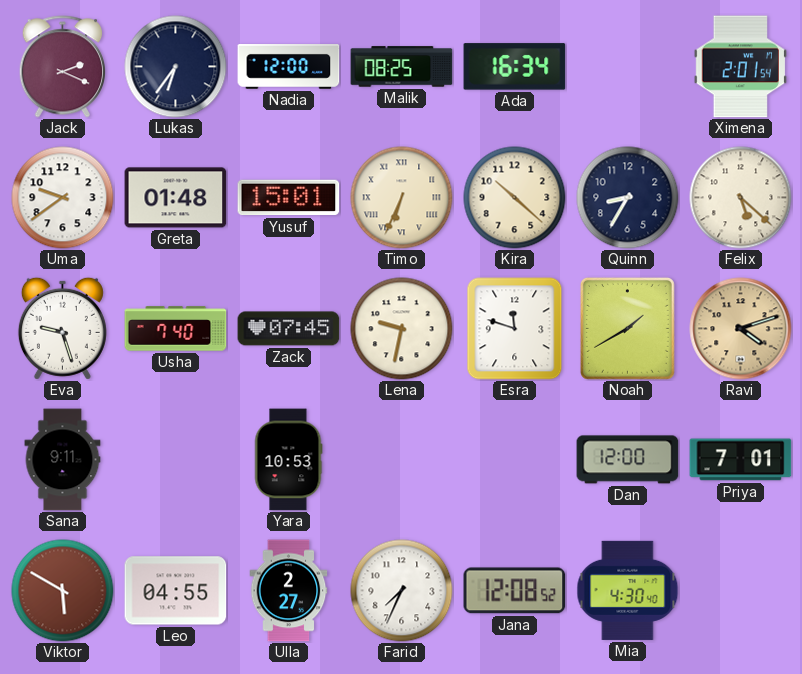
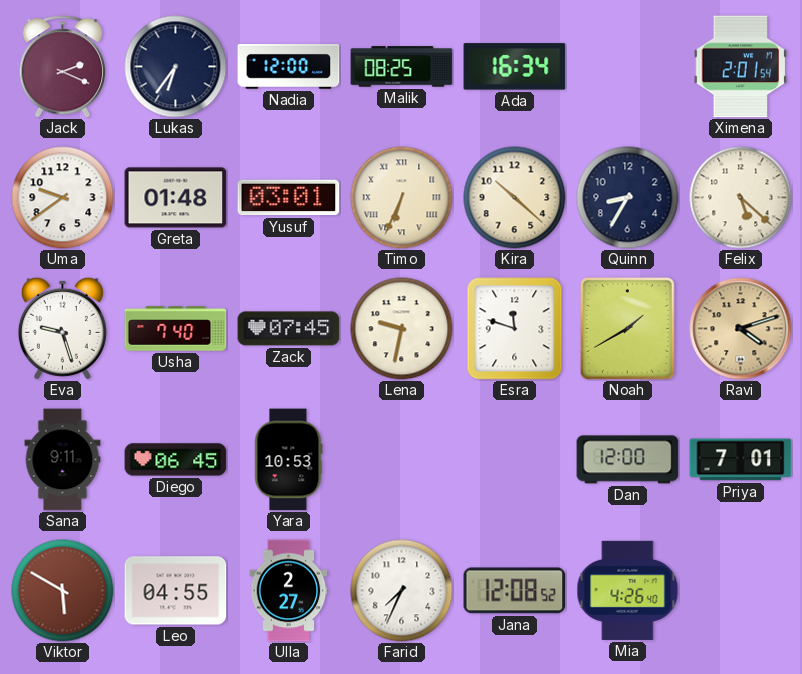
Yusuf: 15:01 -> 03:01
Diego: none -> 06:45
Mia: 4:30 -> 4:26
